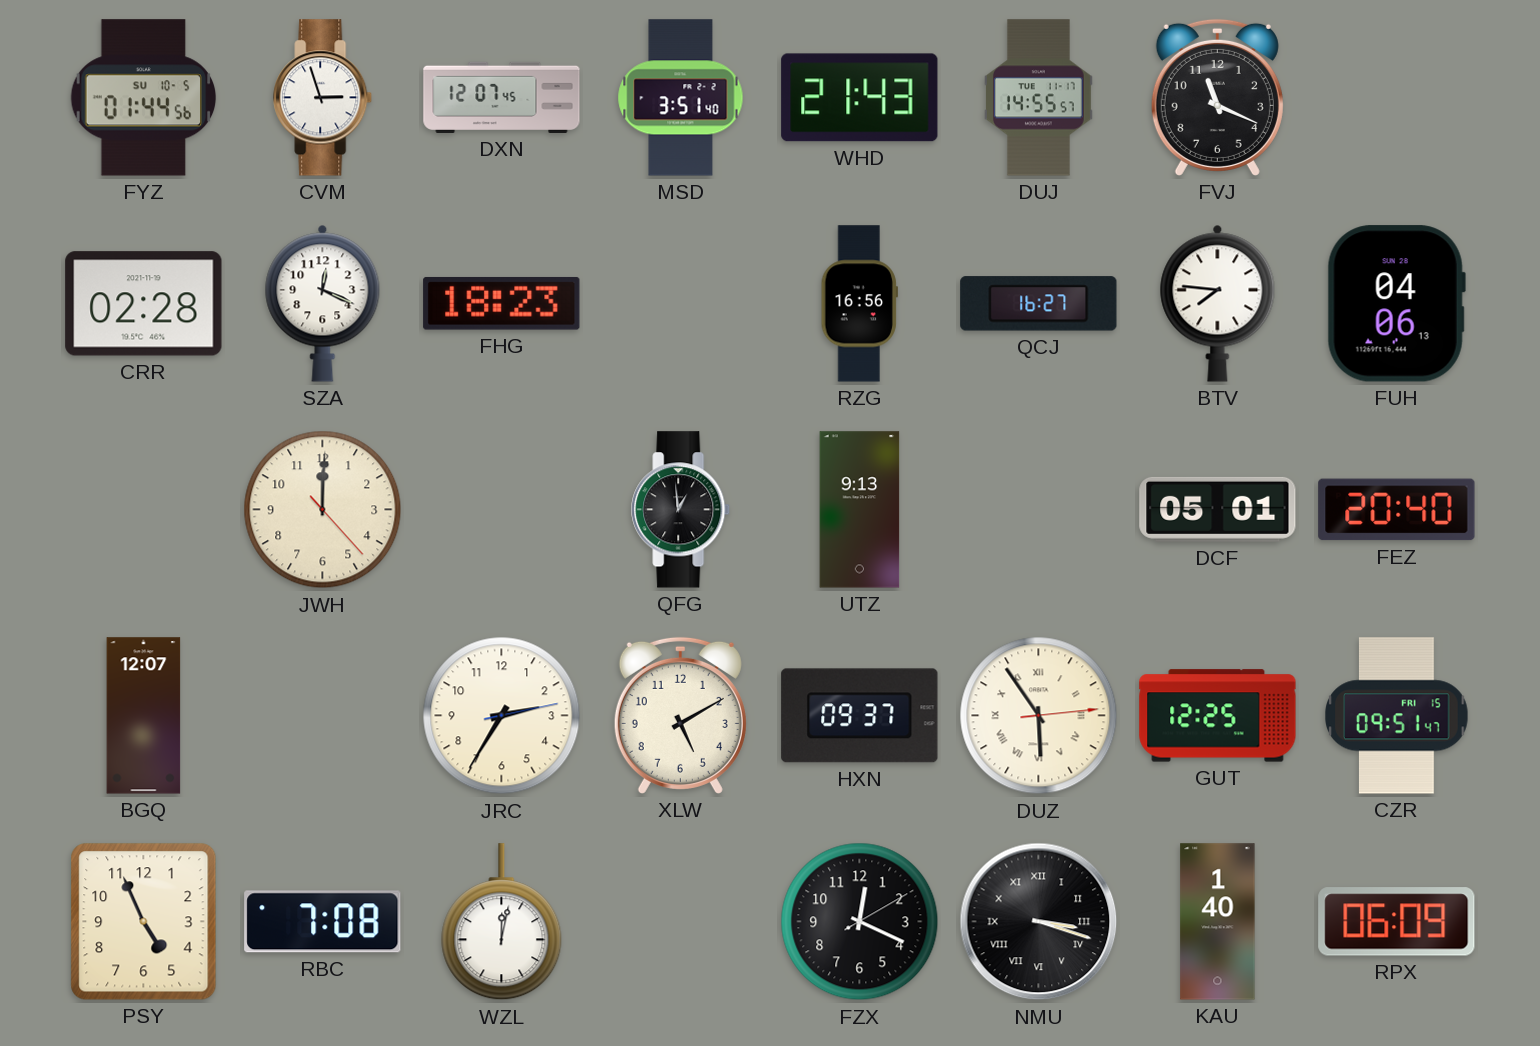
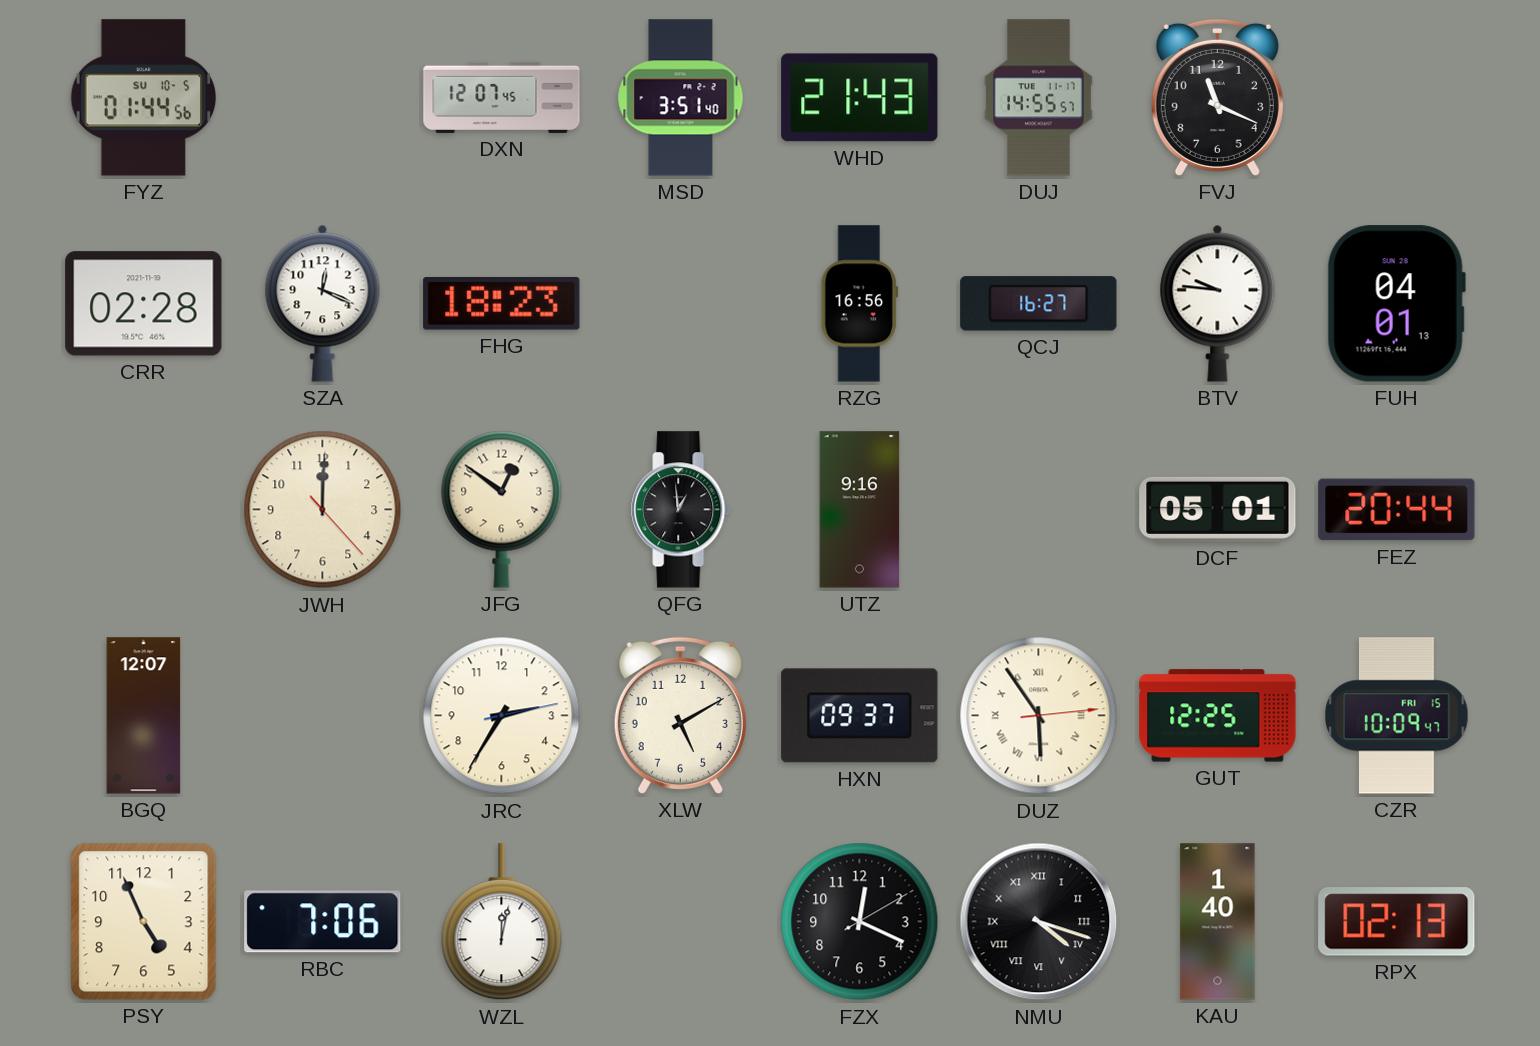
CVM: 2:57 -> none
BTV: 7:46 -> 9:46
FUH: 04:06 -> 04:01
JFG: none -> 12:51
UTZ: 9:13 -> 9:16
FEZ: 20:40 -> 20:44
CZR: 09:51 -> 10:09
RBC: 7:08 -> 7:06
NMU: 3:18 -> 4:18
RPX: 06:09 -> 02:13
